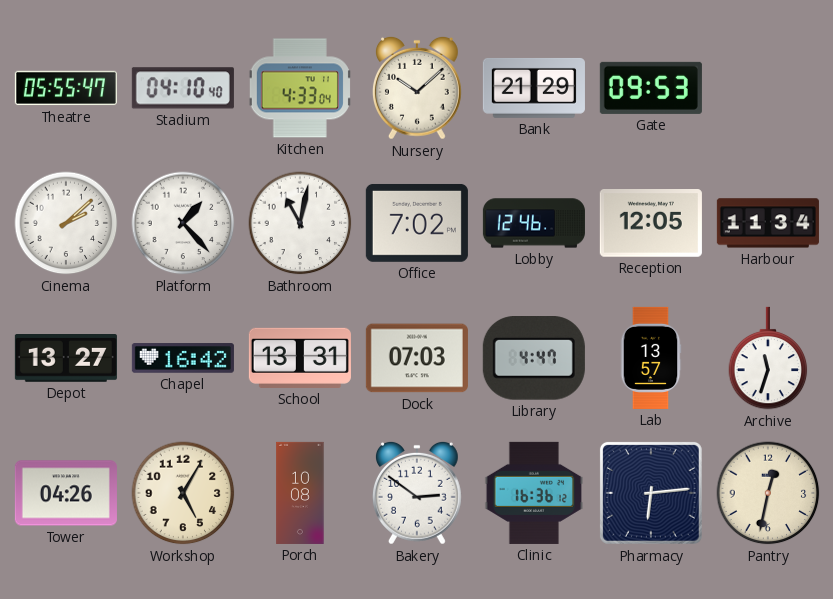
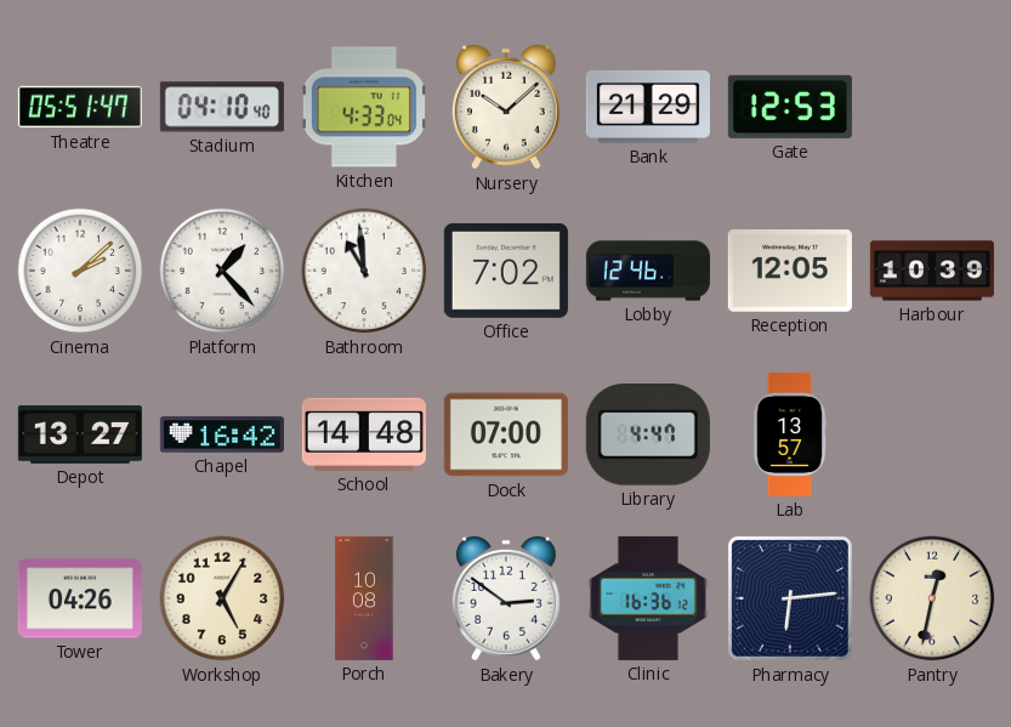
Theatre: 05:55 -> 05:51
Gate: 09:53 -> 12:53
Bathroom: 11:02 -> 10:59
Harbour: 11:34 -> 10:39
School: 13:31 -> 14:48
Dock: 07:03 -> 07:00
Archive: 11:33 -> none
